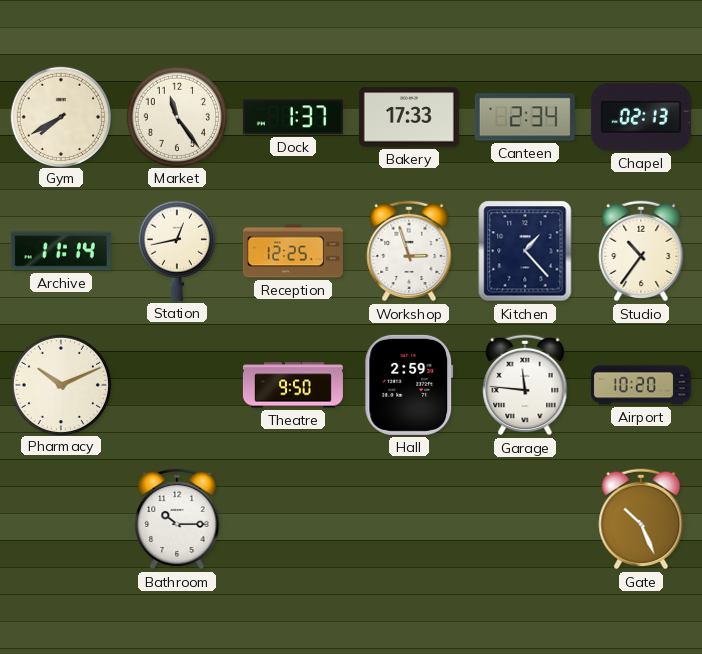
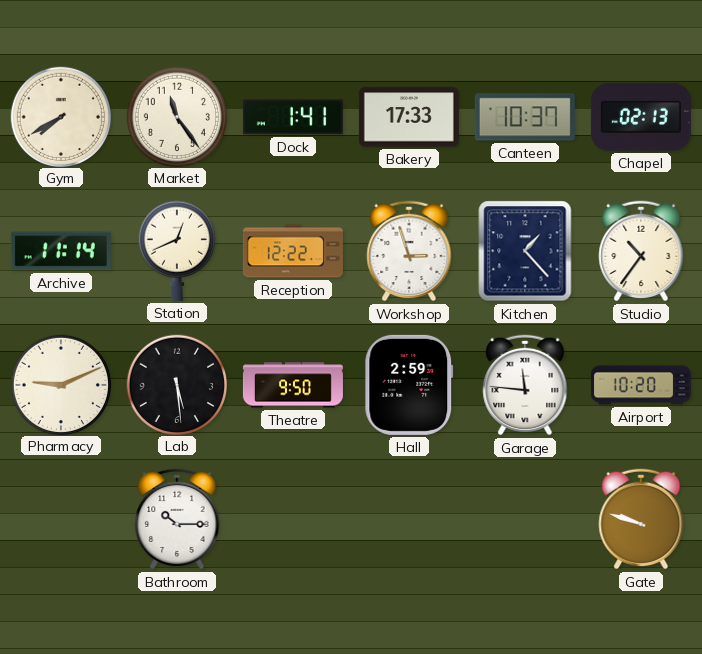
Dock: 1:37 -> 1:41
Canteen: 2:34 -> 10:37
Station: 12:43 -> 12:41
Reception: 12:25 -> 12:22
Pharmacy: 10:11 -> 9:11
Lab: none -> 5:29
Gate: 10:26 -> 9:48
